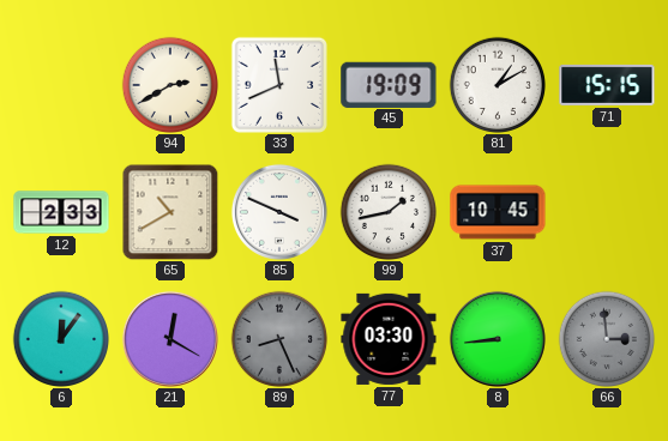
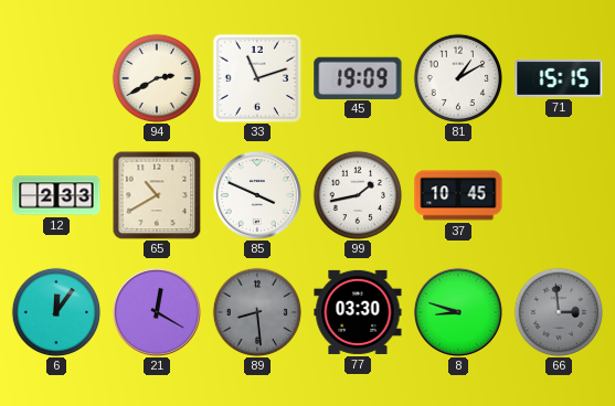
33: 11:41 -> 11:12
89: 8:26 -> 8:29
8: 8:44 -> 8:48
